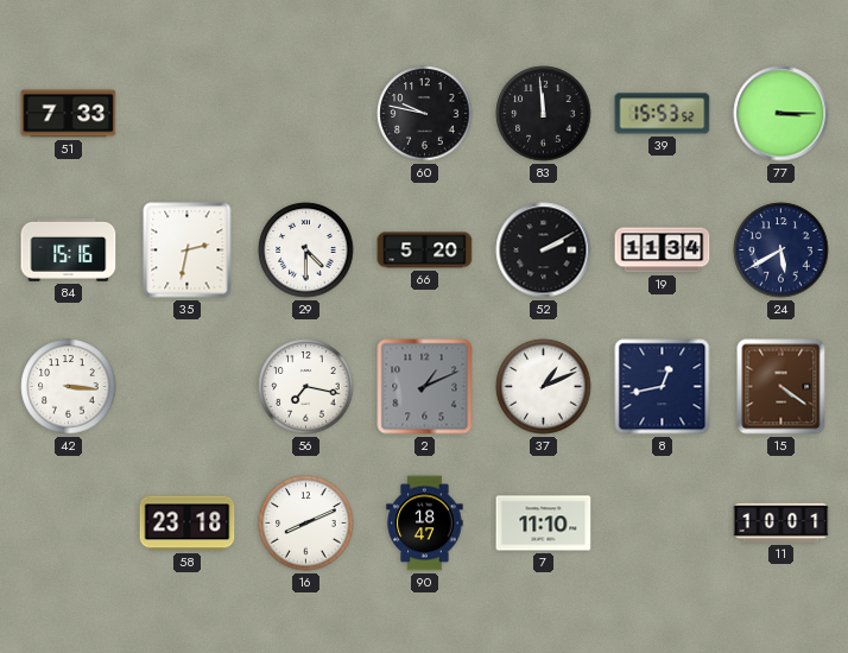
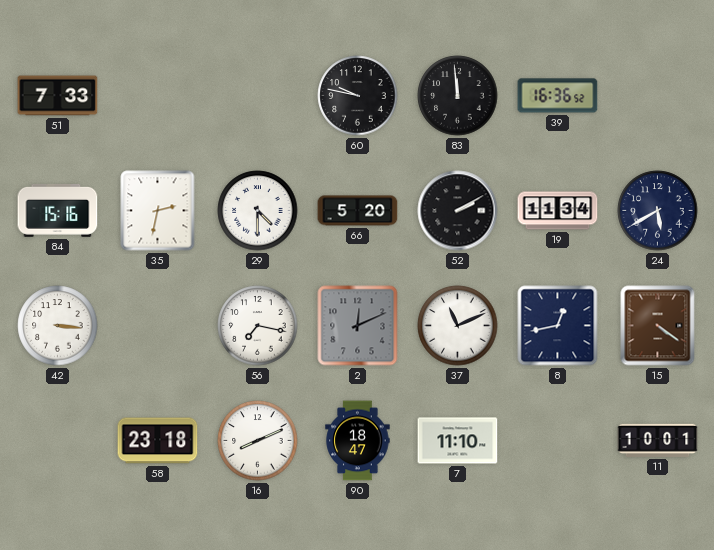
39: 15:53 -> 16:36
77: 3:15 -> none
2: 1:11 -> 12:11
37: 1:11 -> 11:11
